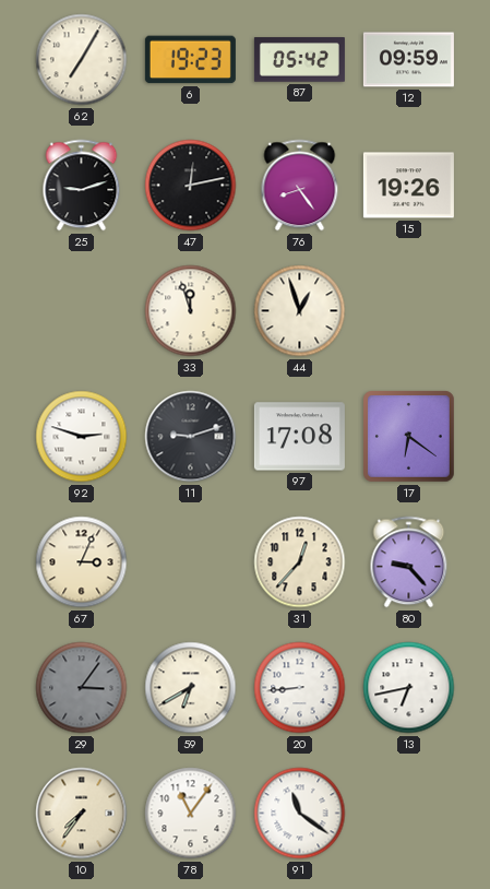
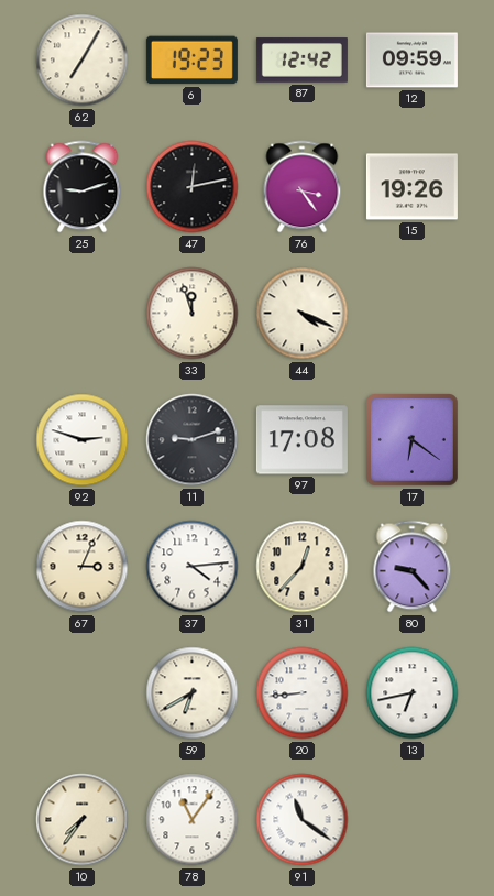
87: 05:42 -> 12:42
76: 8:24 -> 3:24
44: 12:57 -> 4:19
37: none -> 4:14
29: 3:06 -> none
